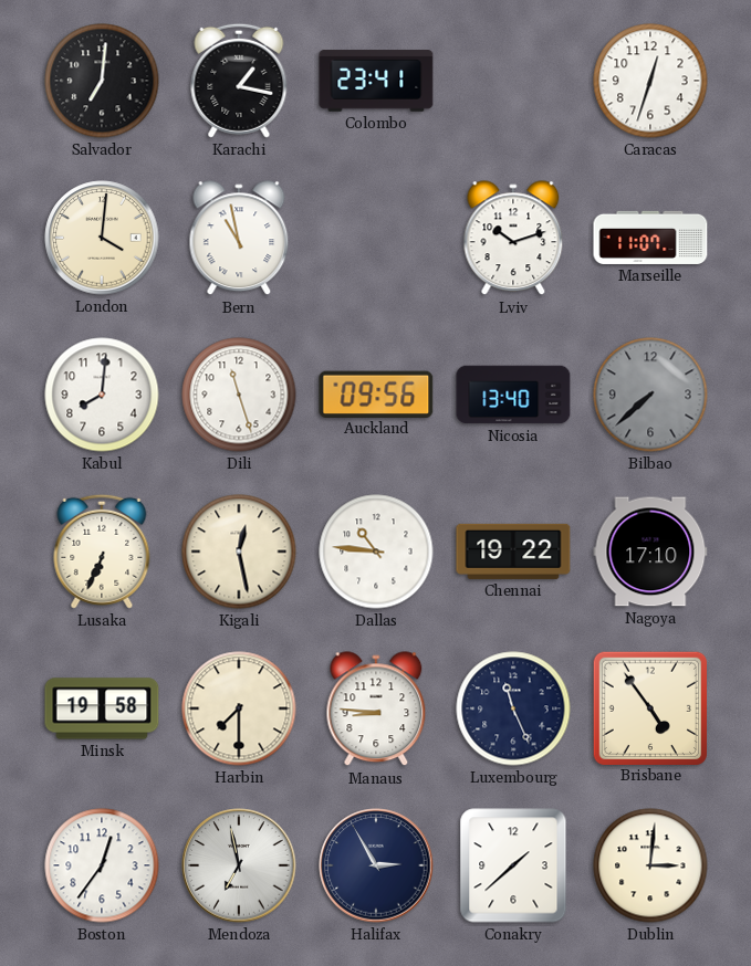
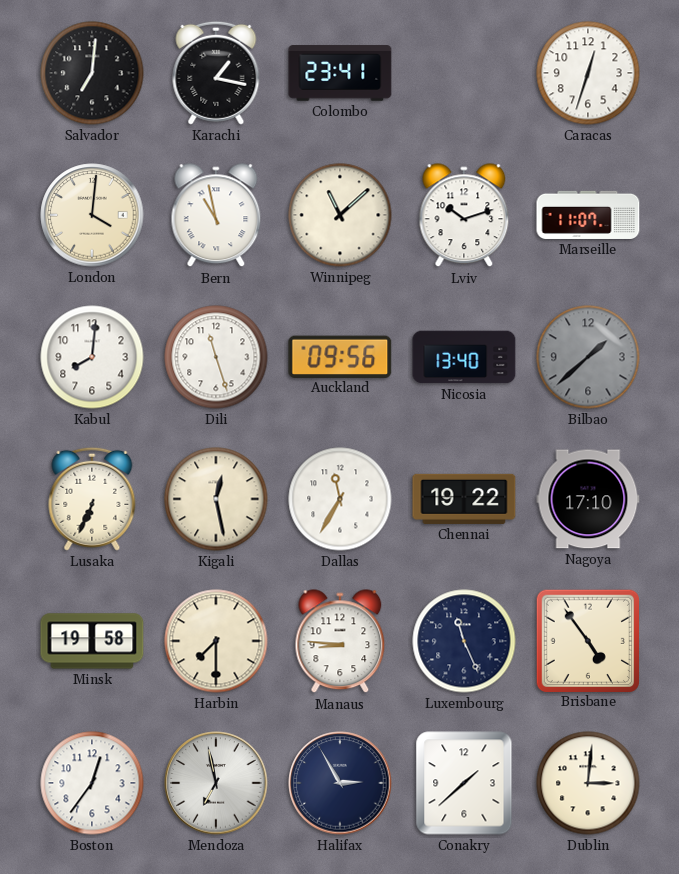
Winnipeg: none -> 11:08
Bilbao: 7:38 -> 1:38
Dallas: 10:46 -> 11:35
